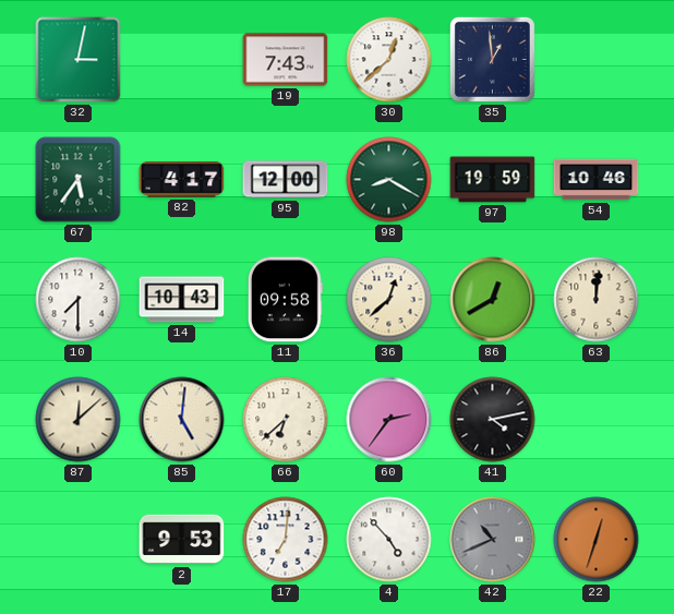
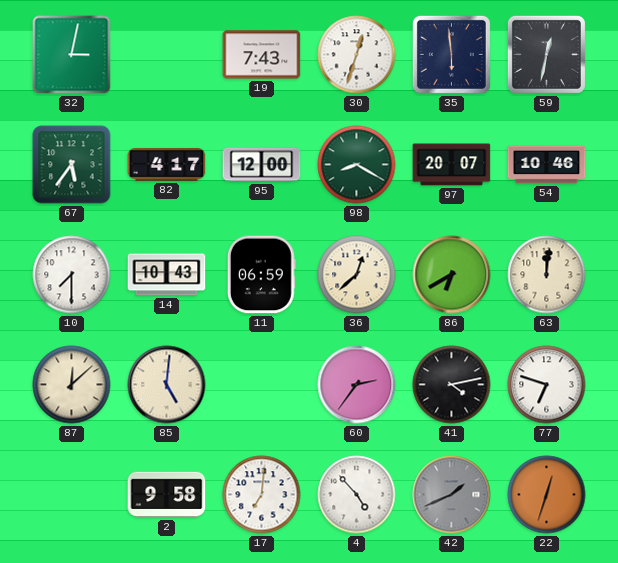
30: 12:38 -> 12:33
35: 12:59 -> 5:59
59: none -> 12:32
97: 19:59 -> 20:07
11: 09:58 -> 06:59
86: 12:40 -> 6:40
66: 6:38 -> none
77: none -> 6:48
2: 9:53 -> 9:58
42: 10:41 -> 1:41
